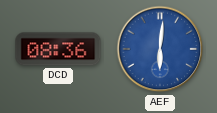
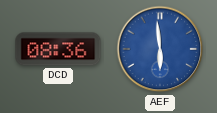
AEF: 6:01 -> 5:59
